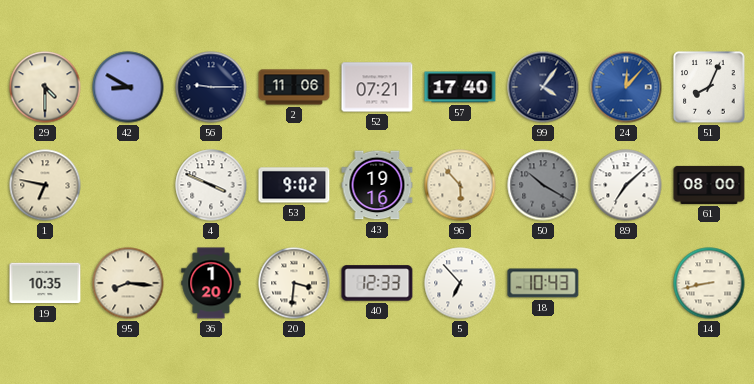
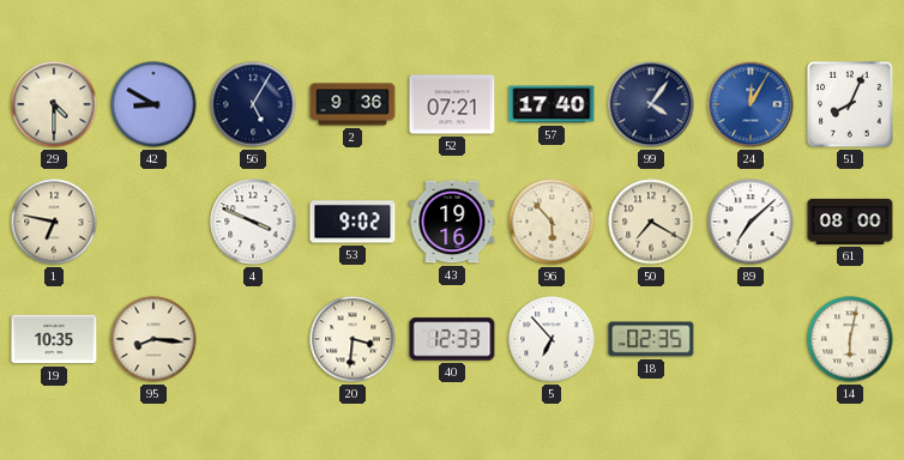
56: 9:15 -> 5:05
2: 11:06 -> 9:36
24: 12:07 -> 12:05
50: 10:20 -> 7:20
50 dial: grey -> cream
36: 1:20 -> none
18: 10:43 -> 02:35
14: 8:43 -> 6:02
